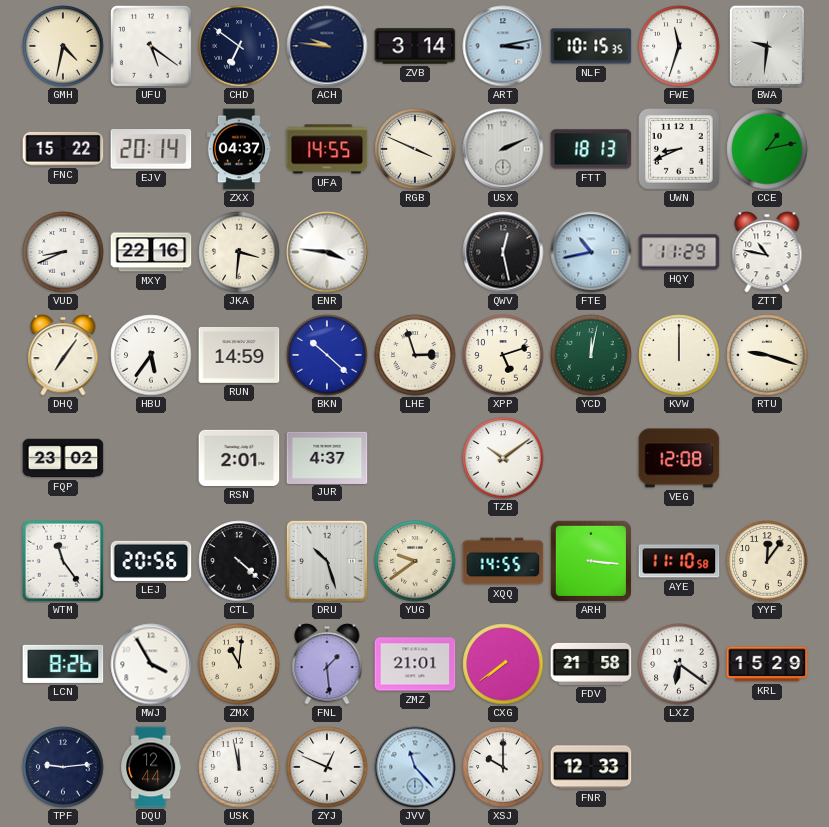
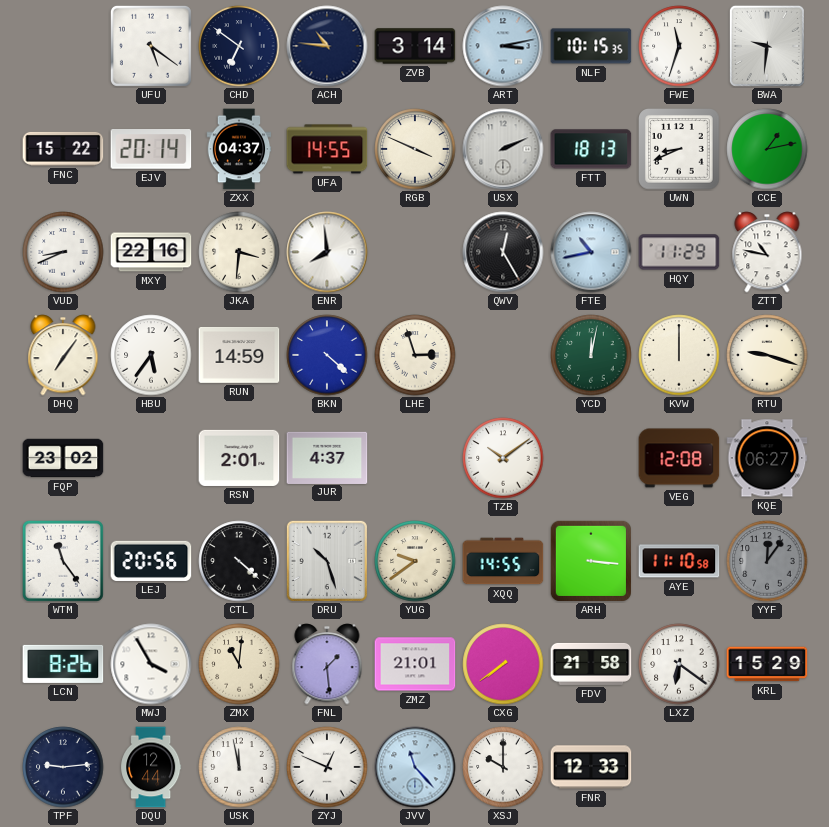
GMH: 4:32 -> none
ACH: 9:46 -> 10:46
ENR: 3:46 -> 7:59
QWV: 12:28 -> 12:25
BKN: 10:22 -> 4:22
XPP: 5:12 -> none
KQE: none -> 06:27
YYF dial: cream -> grey
